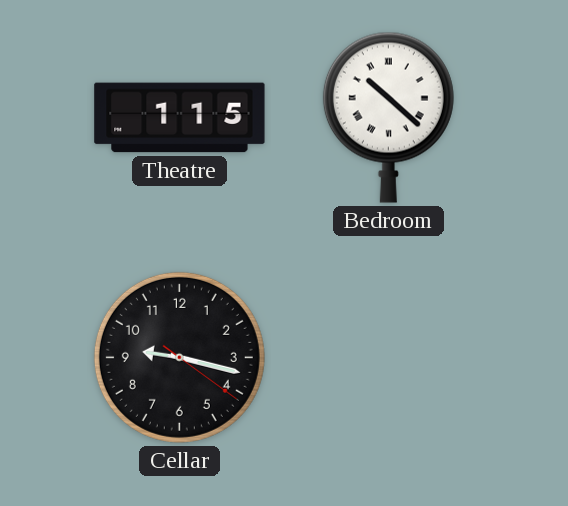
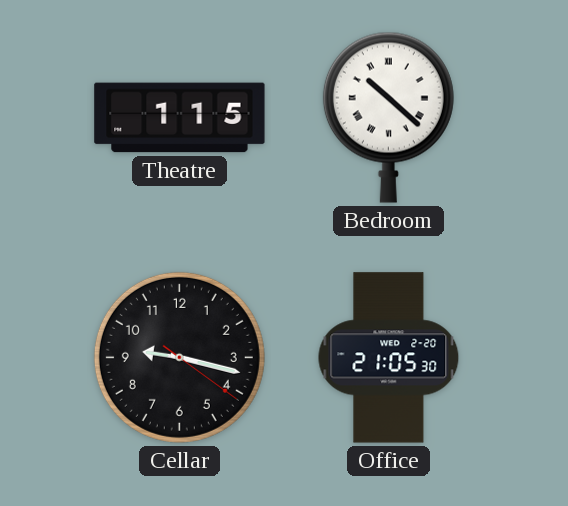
Office: none -> 21:05
